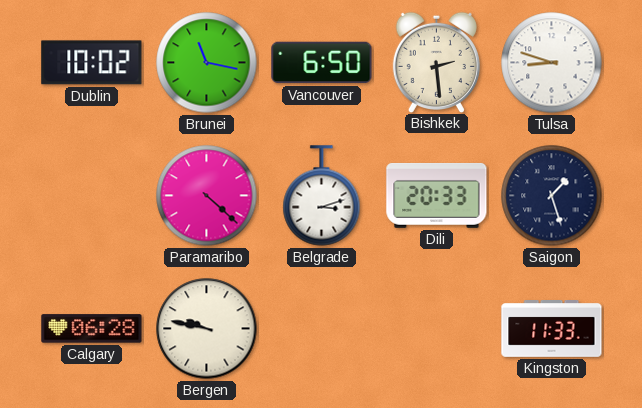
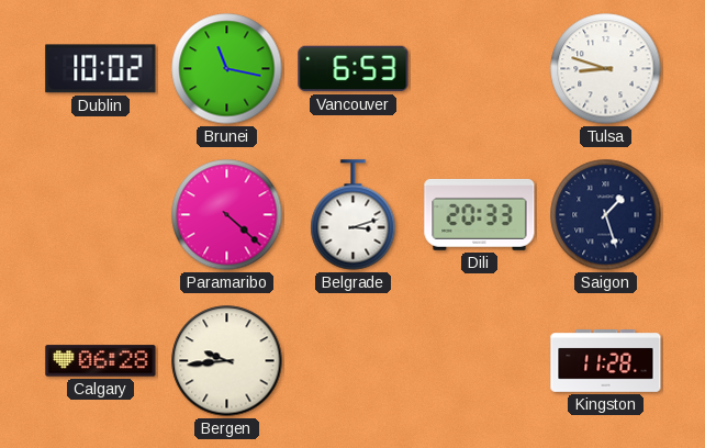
Vancouver: 6:50 -> 6:53
Bishkek: 2:29 -> none
Bergen: 9:47 -> 9:44
Kingston: 11:33 -> 11:28
